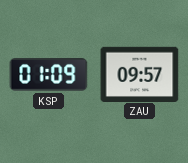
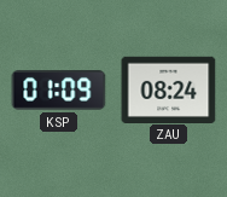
ZAU: 09:57 -> 08:24
